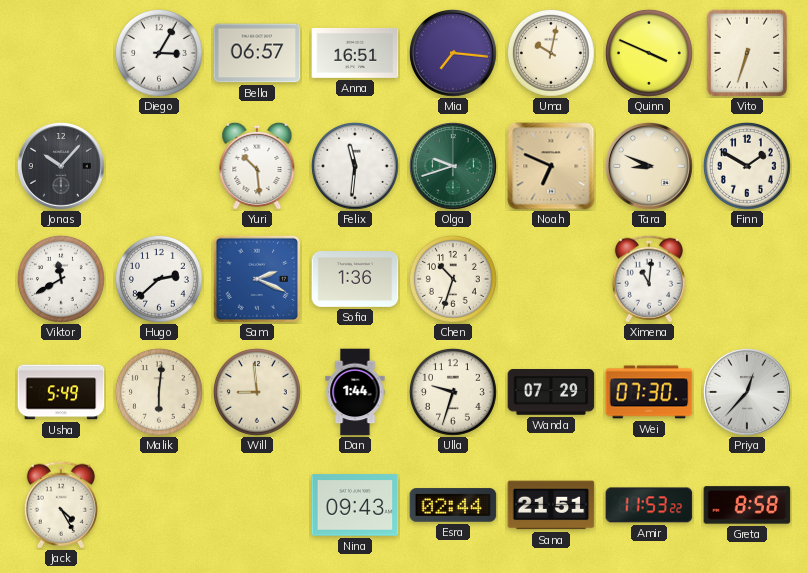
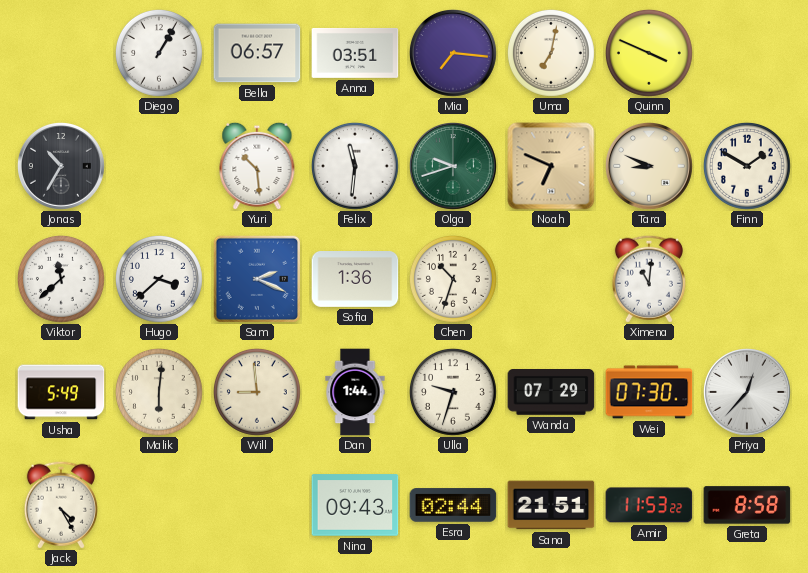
Diego: 3:05 -> 1:05
Anna: 16:51 -> 03:51
Uma: 10:02 -> 7:02
Vito: 6:33 -> none
Jonas: 10:07 -> 10:35
Viktor: 11:40 -> 11:38
Hugo: 2:38 -> 3:38
